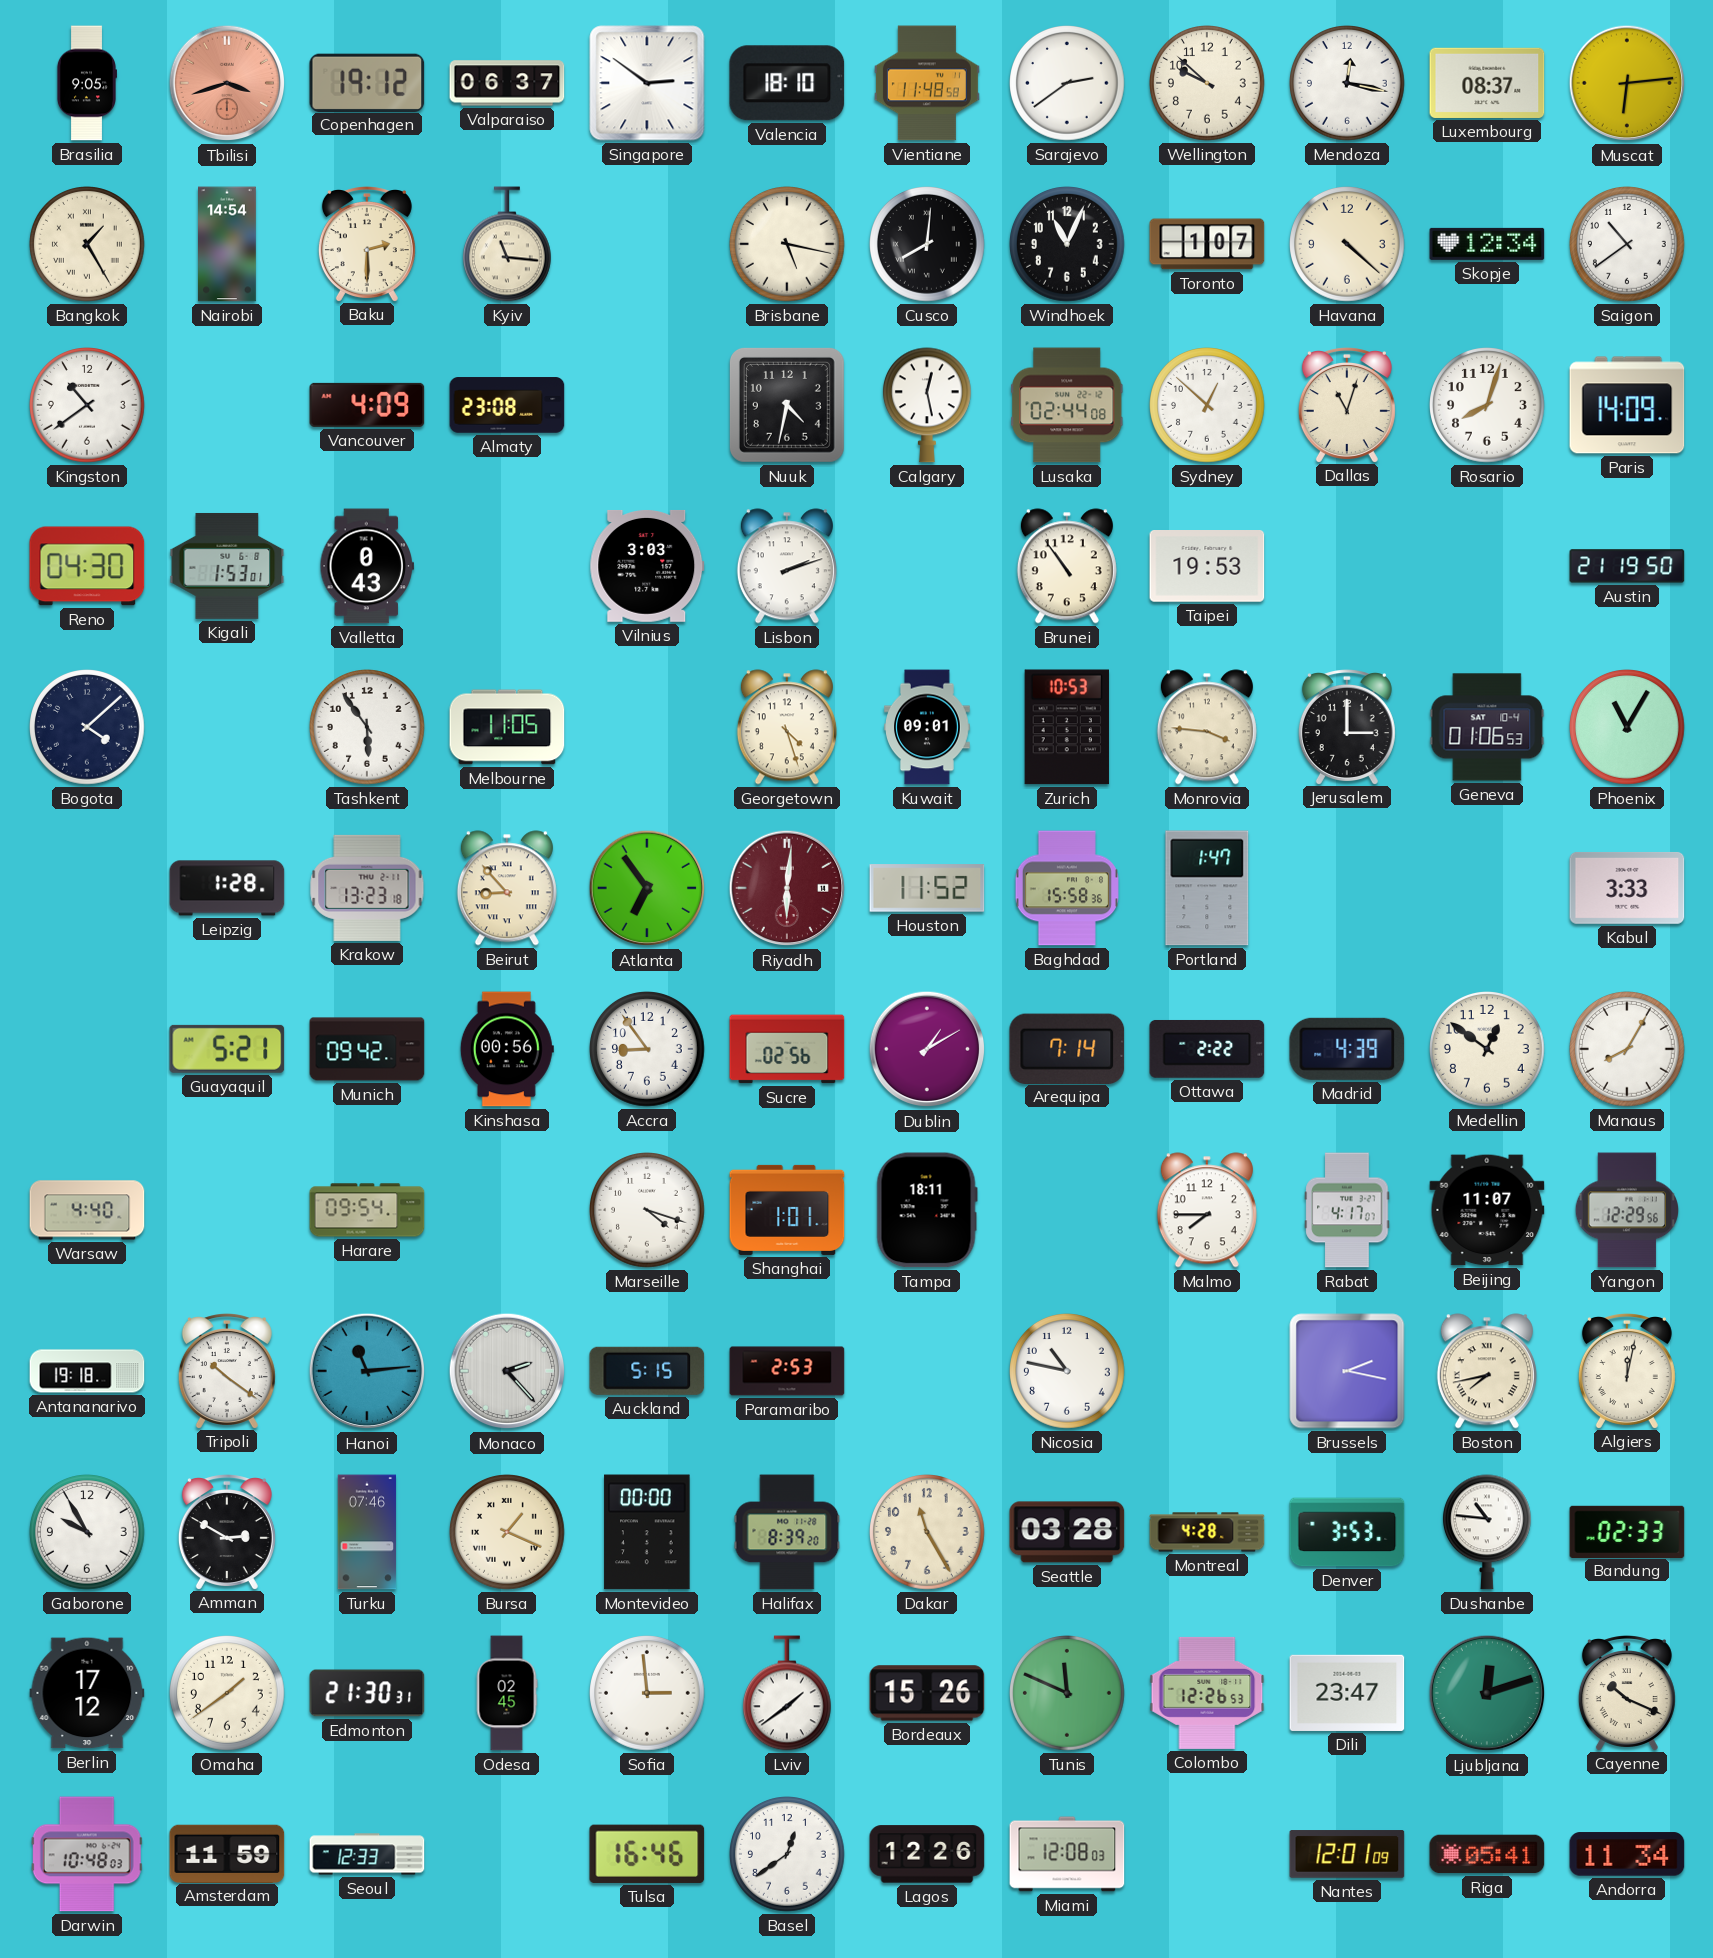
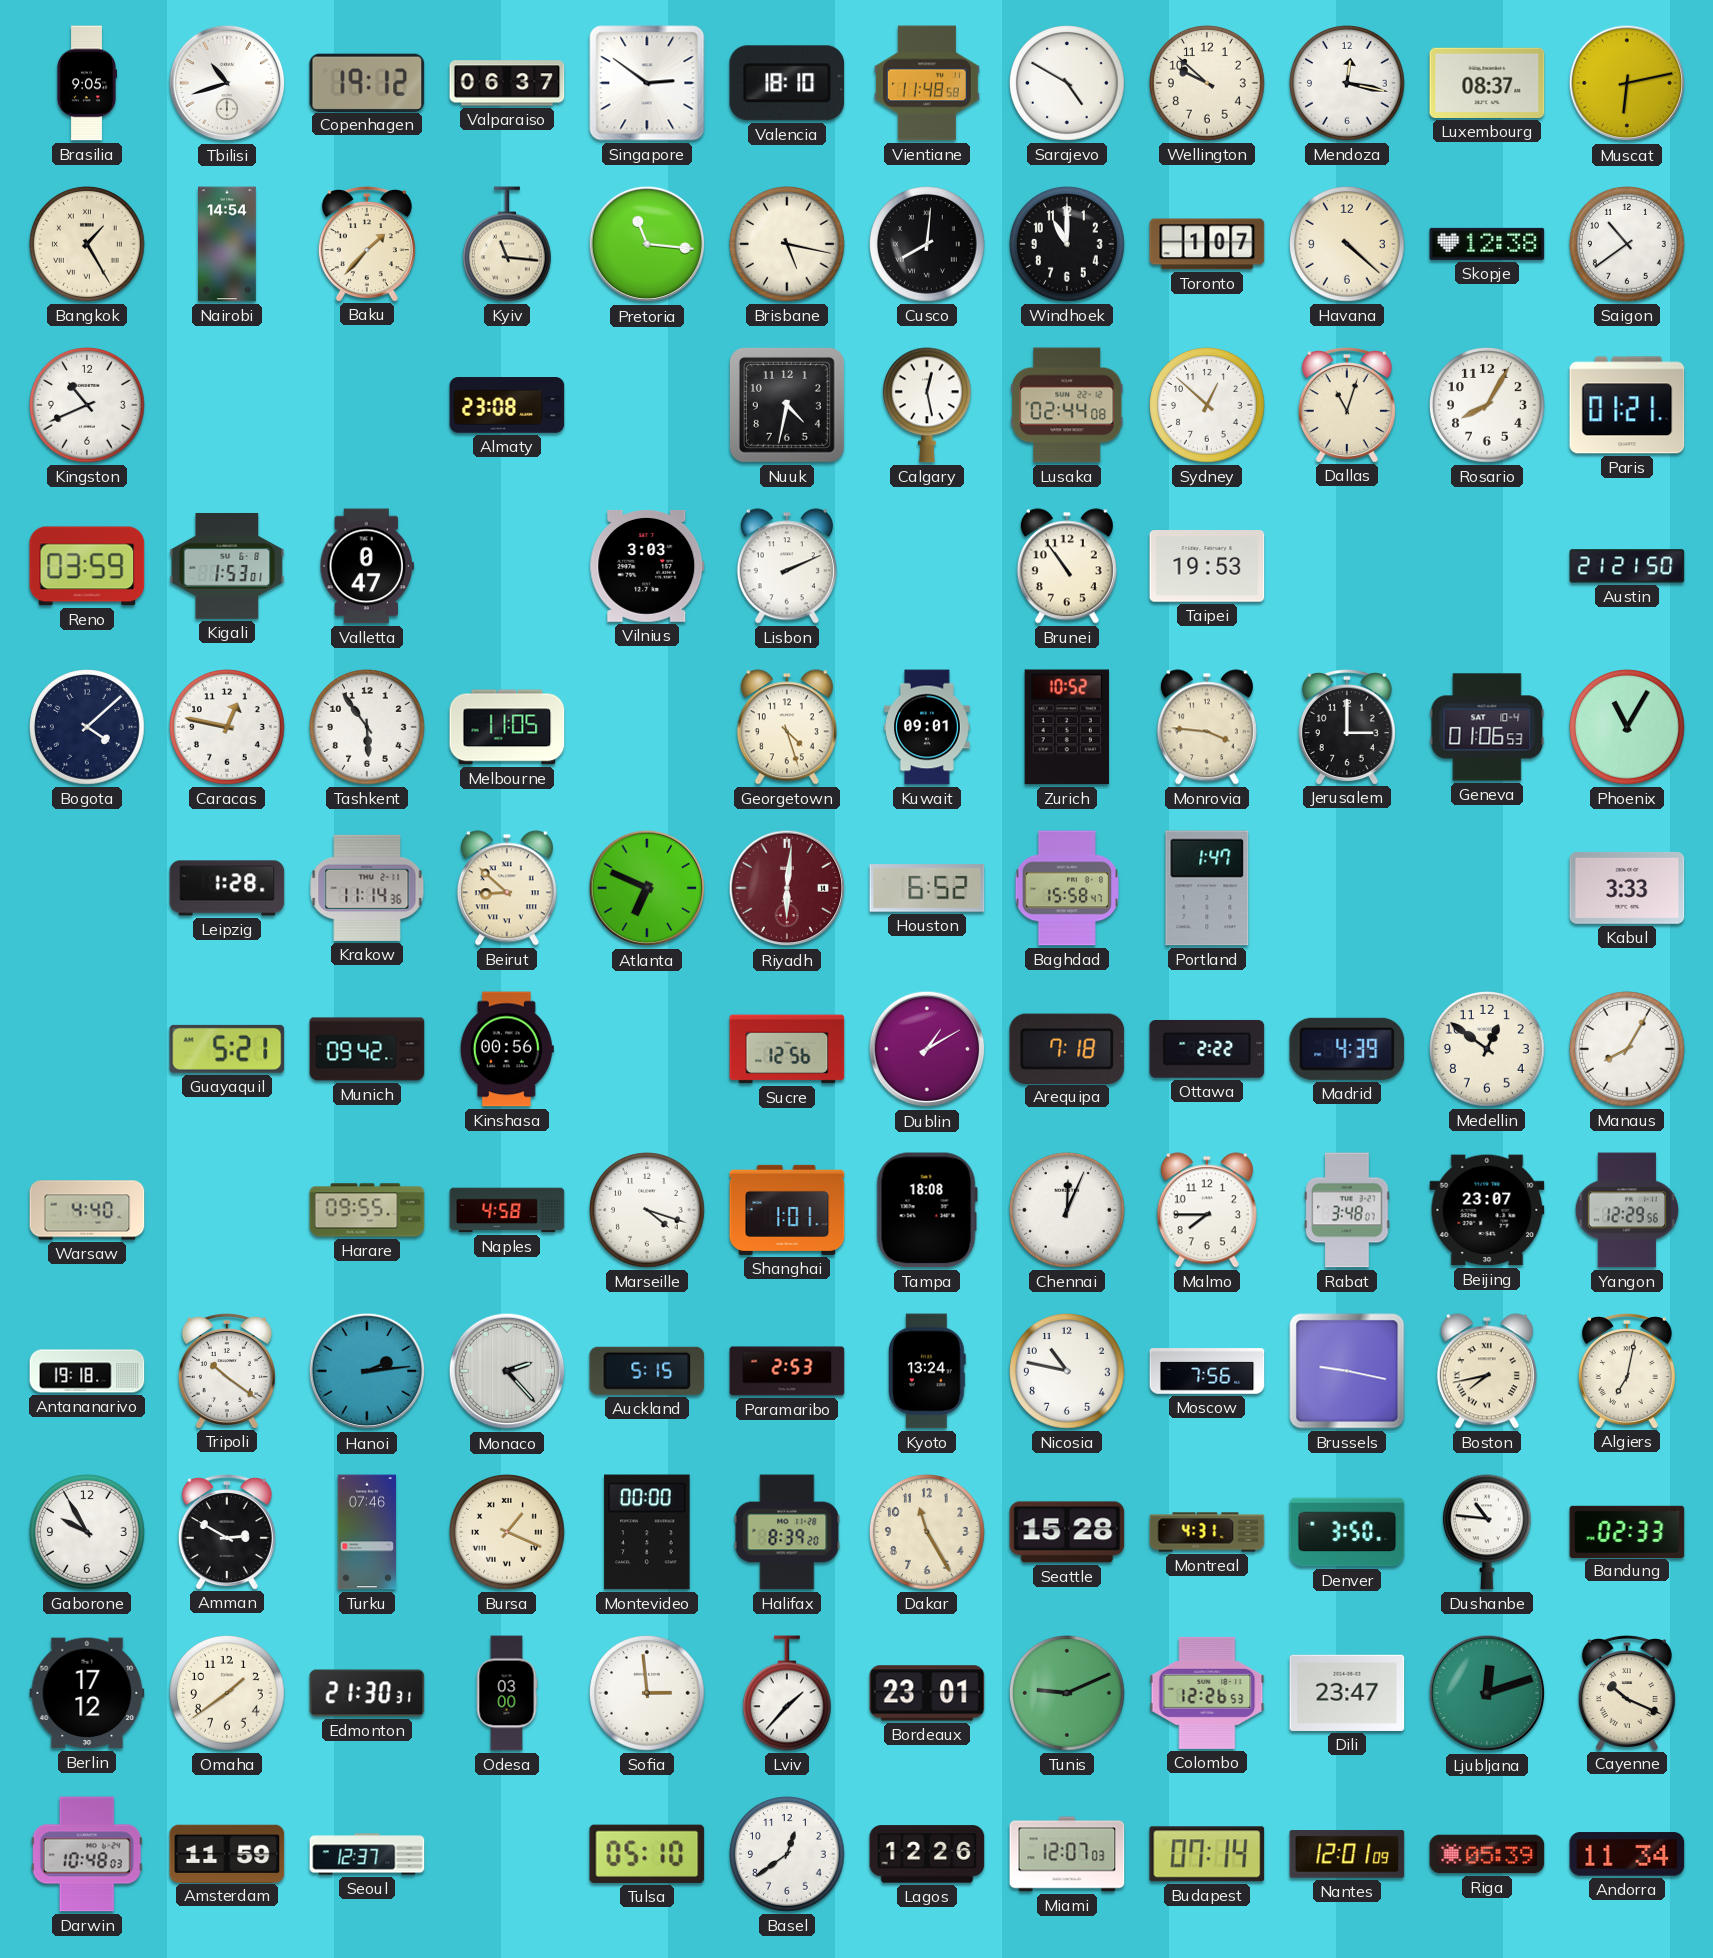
Tbilisi: 3:42 -> 10:42
Tbilisi dial: salmon -> white
Sarajevo: 2:39 -> 4:50
Muscat: 6:14 -> 6:13
Baku: 2:30 -> 1:37
Pretoria: none -> 11:16
Windhoek: 11:04 -> 11:00
Skopje: 12:34 -> 12:38
Kingston: 10:39 -> 10:41
Vancouver: 4:09 -> none
Rosario: 8:03 -> 8:05
Paris: 14:09 -> 01:21
Reno: 04:30 -> 03:59
Valletta: 0:43 -> 0:47
Lisbon: 2:12 -> 2:11
Austin: 21:19 -> 21:21
Caracas: none -> 12:47
Zurich: 10:53 -> 10:52
Krakow: 13:23 -> 11:14
Beirut: 8:53 -> 8:52
Atlanta: 6:54 -> 6:49
Houston: 11:52 -> 6:52
Baghdad: 15:58:36 -> 15:58:47
Accra: 8:54 -> none
Sucre: 02:56 -> 12:56
Arequipa: 7:14 -> 7:18
Harare: 09:54 -> 09:55
Naples: none -> 4:58
Tampa: 18:11 -> 18:08
Chennai: none -> 12:04
Rabat: 4:17 -> 3:48
Beijing: 11:07 -> 23:07
Hanoi: 11:14 -> 2:14
Kyoto: none -> 13:24
Moscow: none -> 7:56
Brussels: 2:17 -> 9:17
Algiers: 12:02 -> 7:02
Seattle: 03:28 -> 15:28
Montreal: 4:28 -> 4:31
Denver: 3:53 -> 3:50
Odesa: 02:45 -> 03:00
Lviv: 1:39 -> 1:37
Bordeaux: 15:26 -> 23:01
Tunis: 11:49 -> 9:11
Seoul: 12:33 -> 12:37
Tulsa: 16:46 -> 05:10
Miami: 12:08 -> 12:07
Budapest: none -> 07:14
Riga: 05:41 -> 05:39
